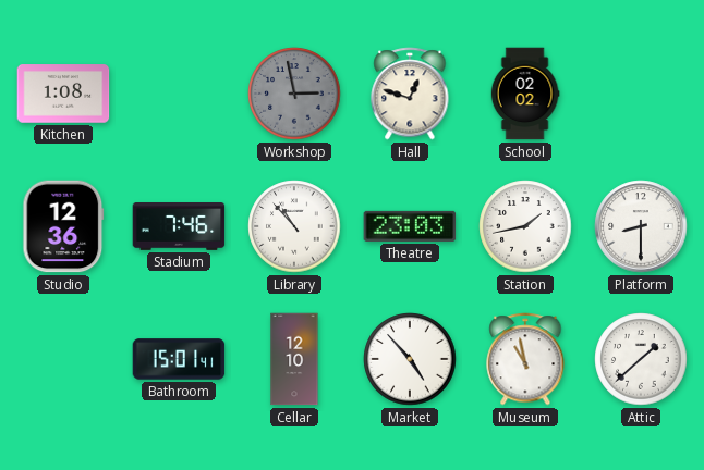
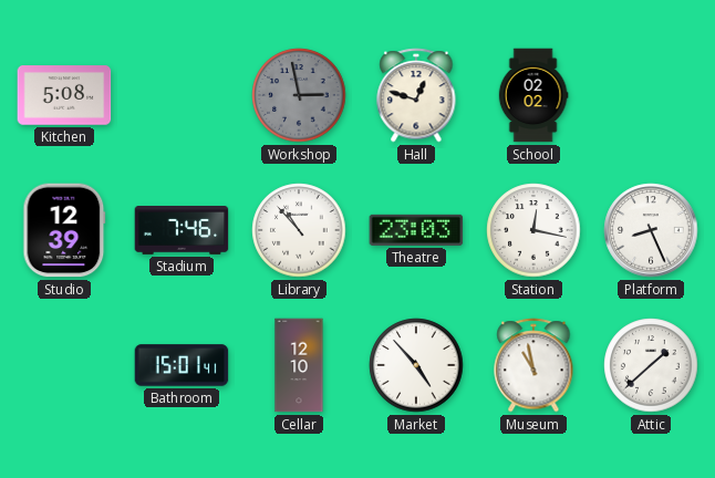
Kitchen: 1:08 -> 5:08
Studio: 12:36 -> 12:39
Station: 1:43 -> 12:17
Platform: 8:30 -> 8:26
